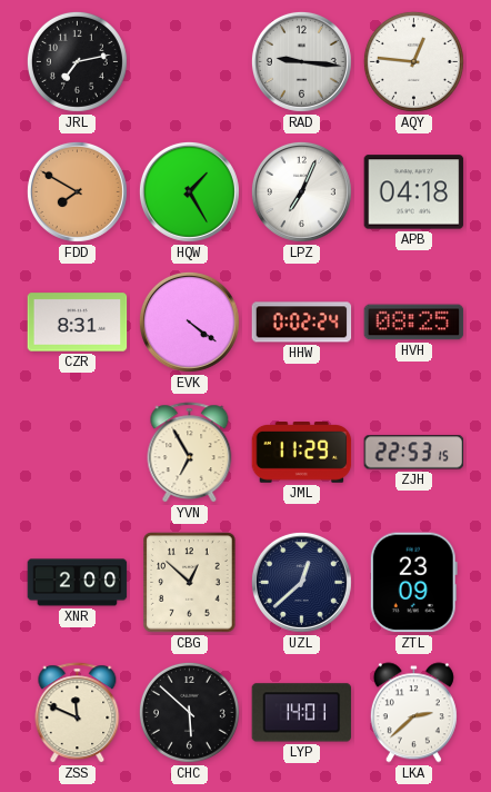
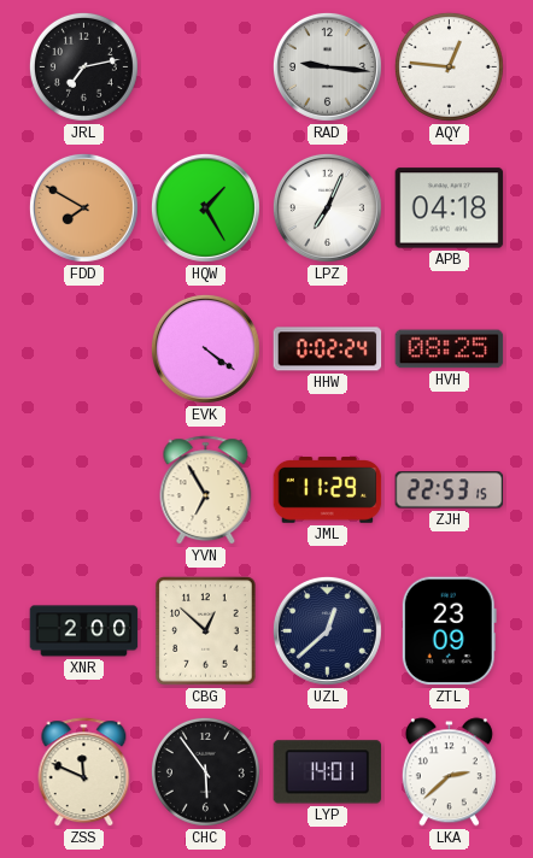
CZR: 8:31 -> none
CHC: 5:52 -> 5:54
